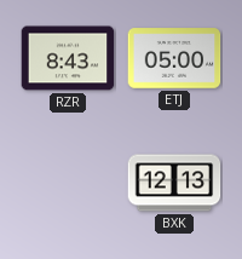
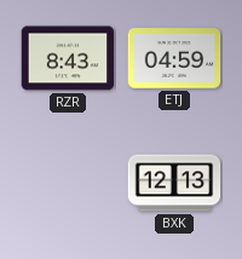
ETJ: 05:00 -> 04:59
